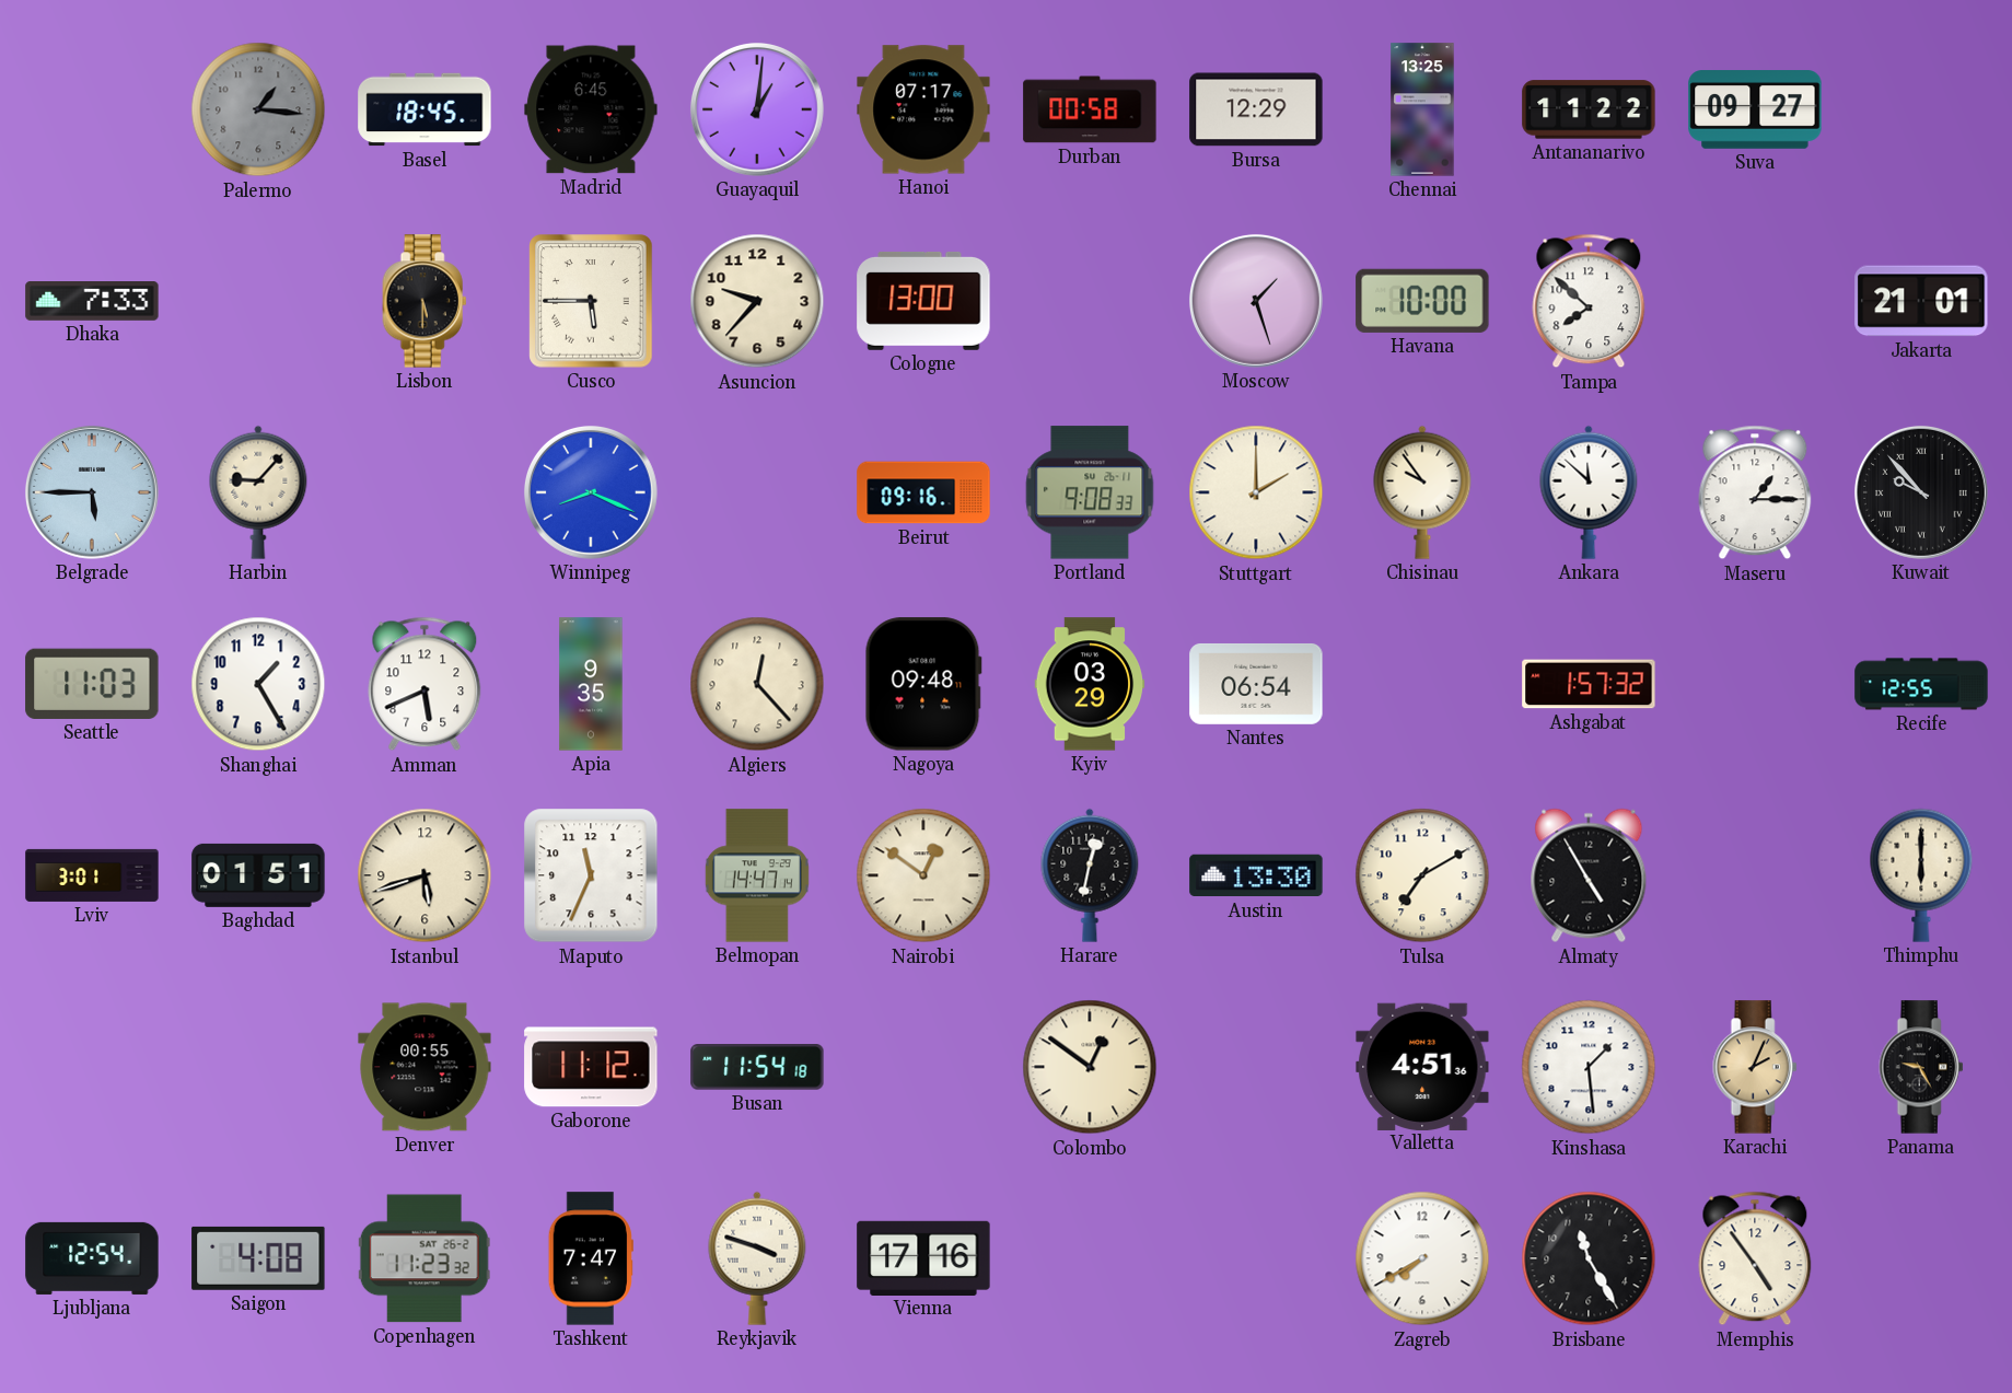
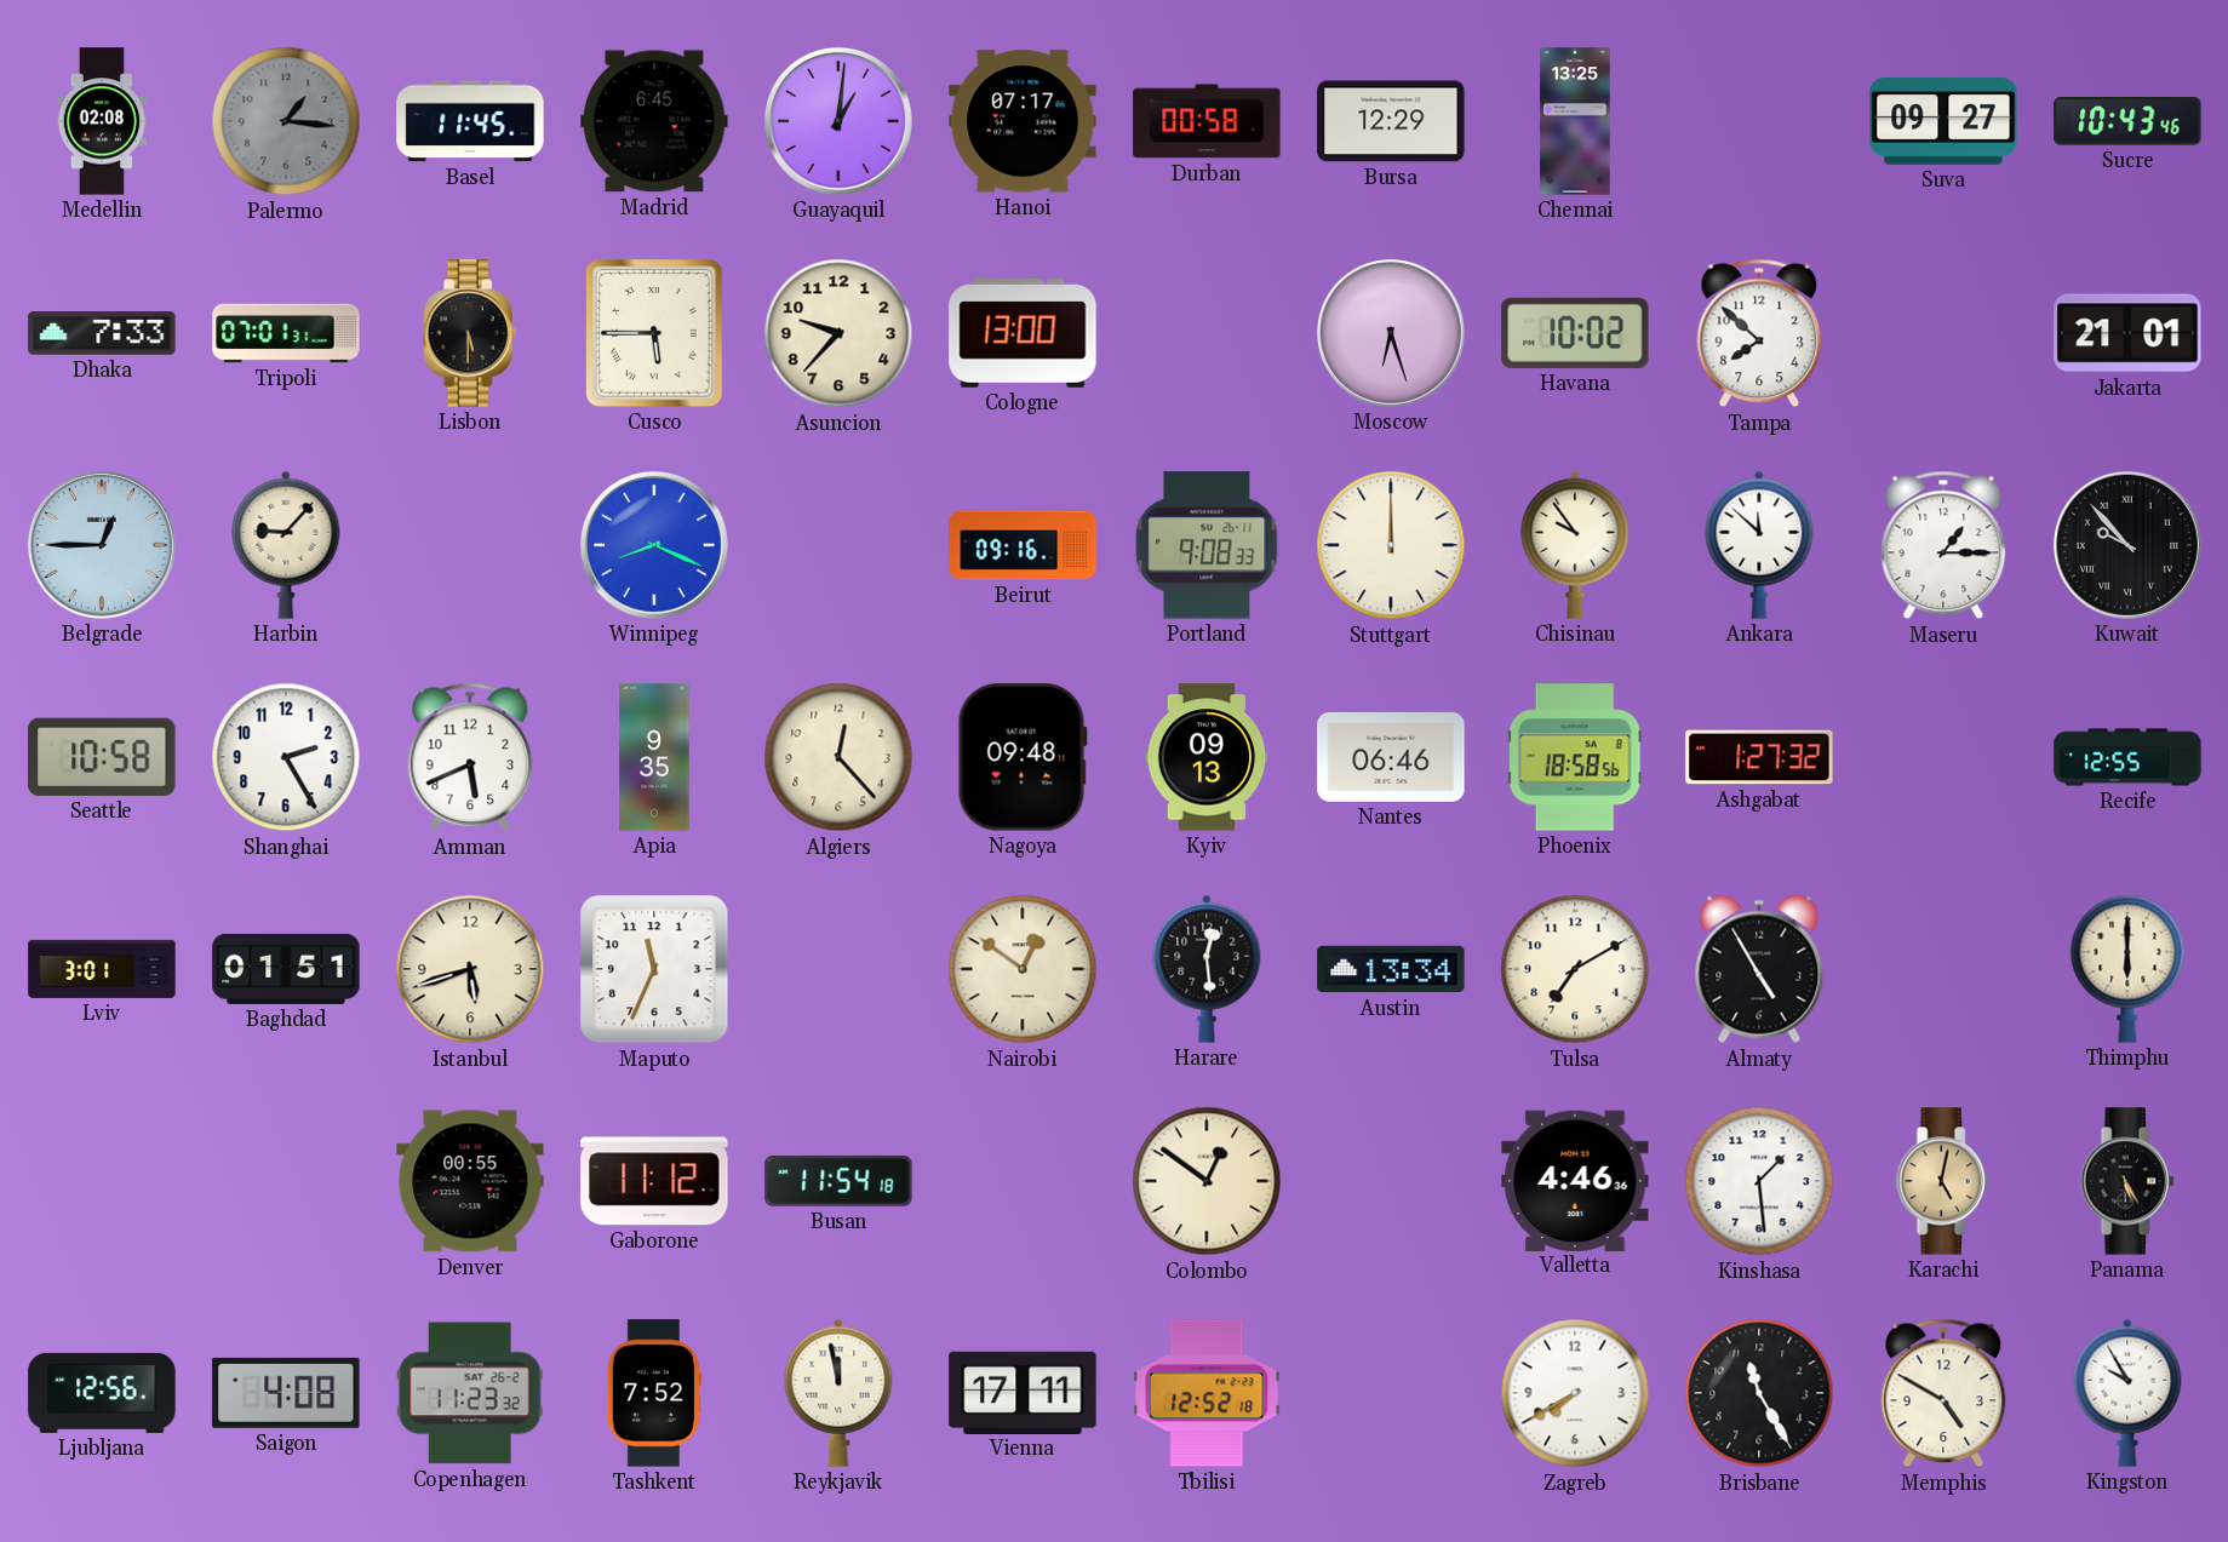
Medellin: none -> 02:08
Basel: 18:45 -> 11:45
Antananarivo: 11:22 -> none
Sucre: none -> 10:43
Tripoli: none -> 07:01
Moscow: 1:27 -> 6:27
Havana: 10:00 -> 10:02
Belgrade: 5:45 -> 12:45
Stuttgart: 2:00 -> 12:00
Seattle: 11:03 -> 10:58
Shanghai: 1:25 -> 2:25
Kyiv: 03:29 -> 09:13
Nantes: 06:54 -> 06:46
Phoenix: none -> 18:58
Ashgabat: 1:57 -> 1:27
Belmopan: 14:47 -> none
Harare: 12:32 -> 12:29
Austin: 13:30 -> 13:34
Valletta: 4:51 -> 4:46
Karachi: 2:04 -> 5:02
Panama: 9:25 -> 5:25
Ljubljana: 12:54 -> 12:56
Tashkent: 7:47 -> 7:52
Reykjavik: 3:48 -> 11:58
Vienna: 17:16 -> 17:11
Tbilisi: none -> 12:52
Memphis: 4:54 -> 4:50
Kingston: none -> 9:55
